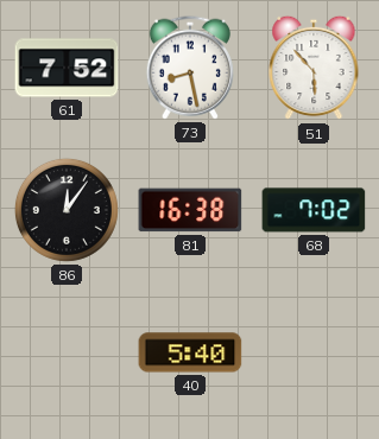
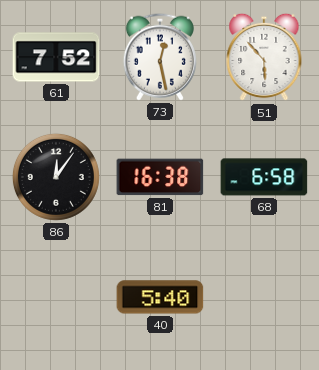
73: 8:28 -> 12:28
68: 7:02 -> 6:58
